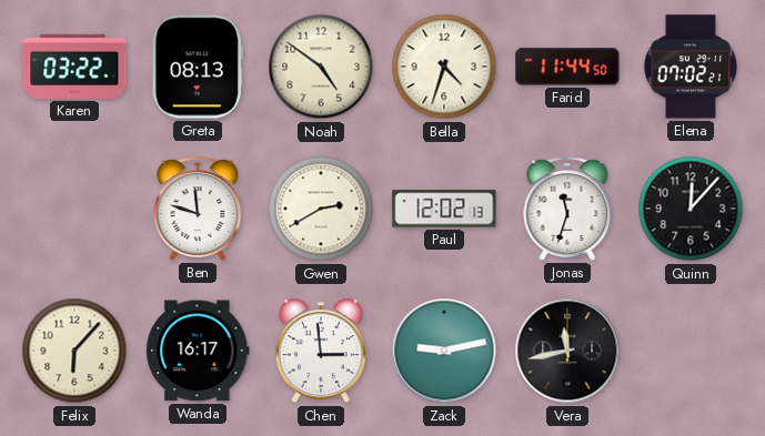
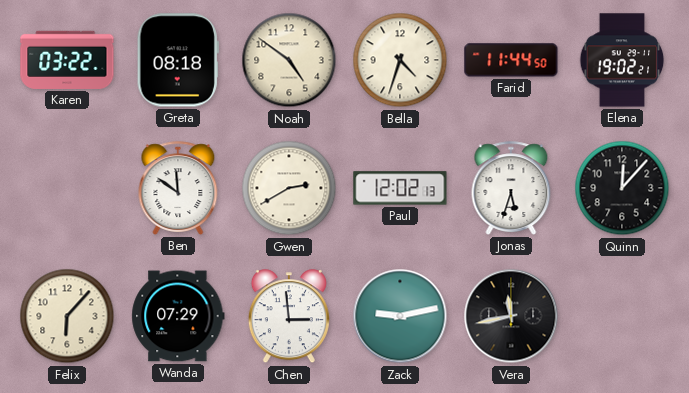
Greta: 08:13 -> 08:18
Elena: 07:02 -> 19:02
Ben: 11:48 -> 11:51
Jonas: 11:33 -> 5:33
Wanda: 16:17 -> 07:29
